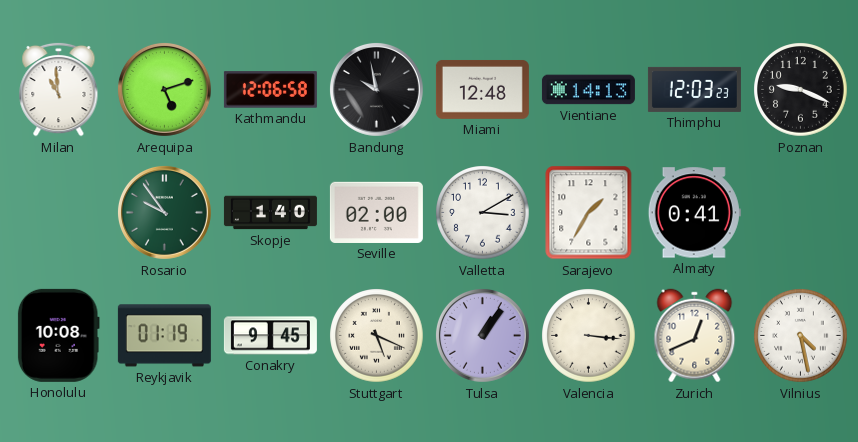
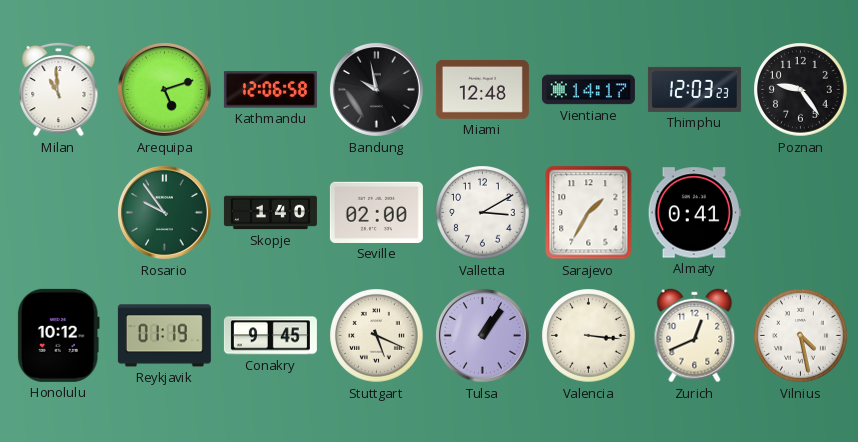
Vientiane: 14:13 -> 14:17
Poznan: 9:19 -> 9:24
Honolulu: 10:08 -> 10:12
